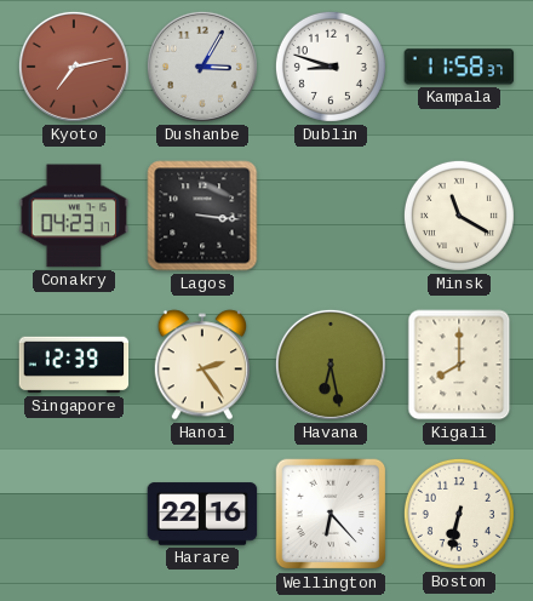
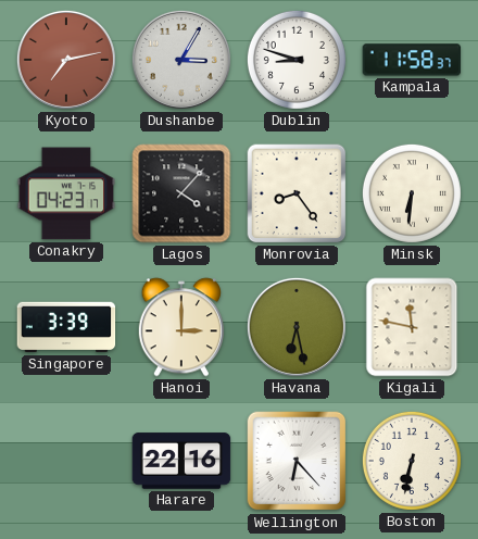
Lagos: 3:16 -> 4:07
Monrovia: none -> 8:24
Minsk: 11:20 -> 6:31
Singapore: 12:39 -> 3:39
Hanoi: 2:24 -> 3:00
Kigali: 8:00 -> 11:47
